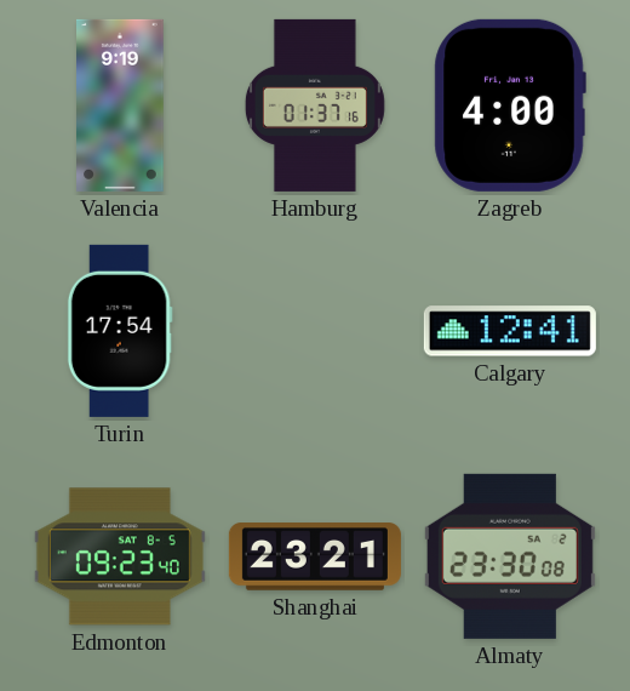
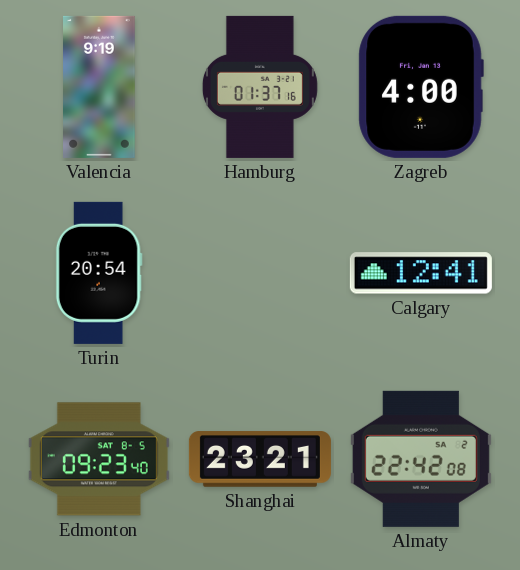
Turin: 17:54 -> 20:54
Almaty: 23:30 -> 22:42
